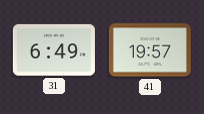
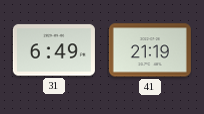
41: 19:57 -> 21:19
